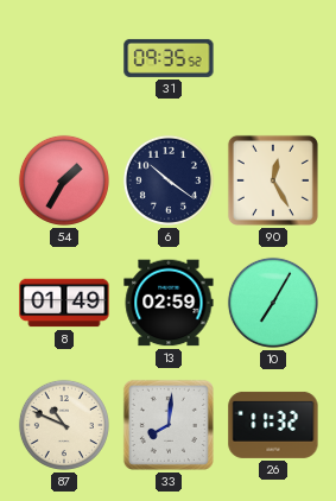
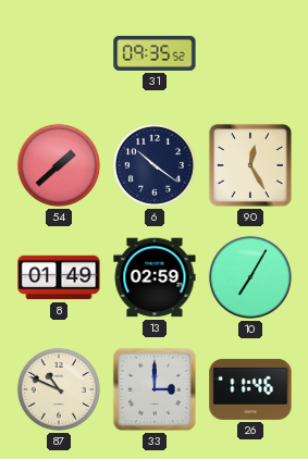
54: 1:35 -> 1:38
33: 8:01 -> 3:00
26: 11:32 -> 11:46
